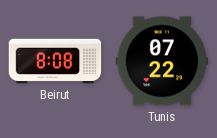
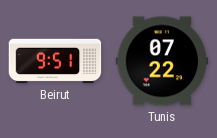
Beirut: 8:08 -> 9:51
